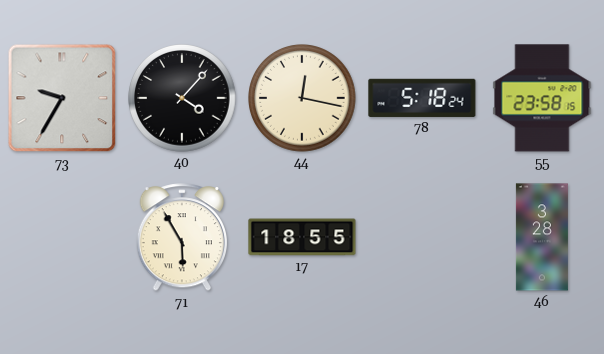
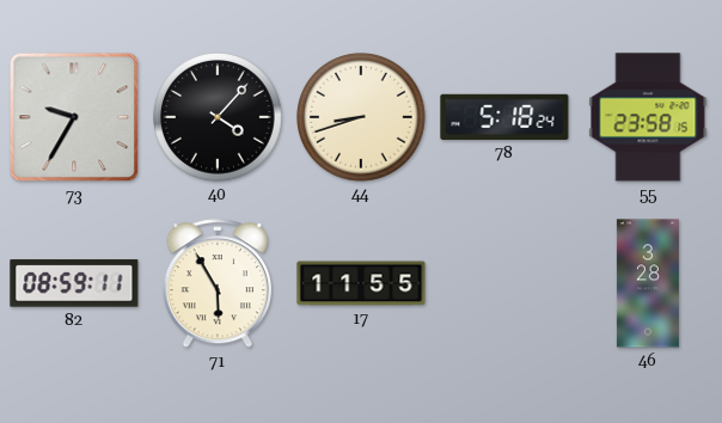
44: 12:17 -> 8:42
82: none -> 08:59
17: 18:55 -> 11:55
